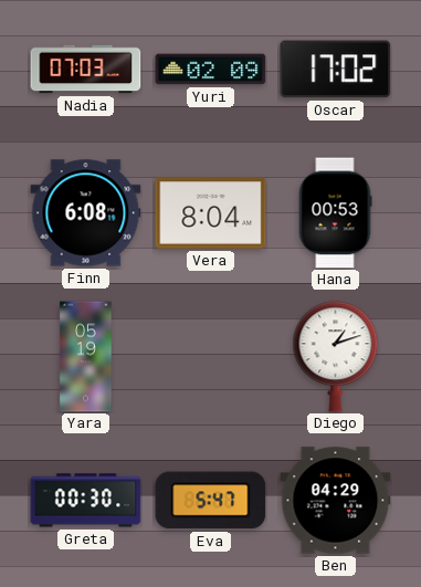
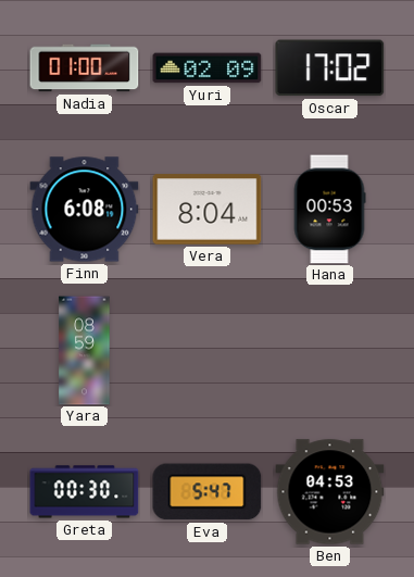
Nadia: 07:03 -> 01:00
Yara: 05:19 -> 08:59
Diego: 1:12 -> none
Ben: 04:29 -> 04:53
